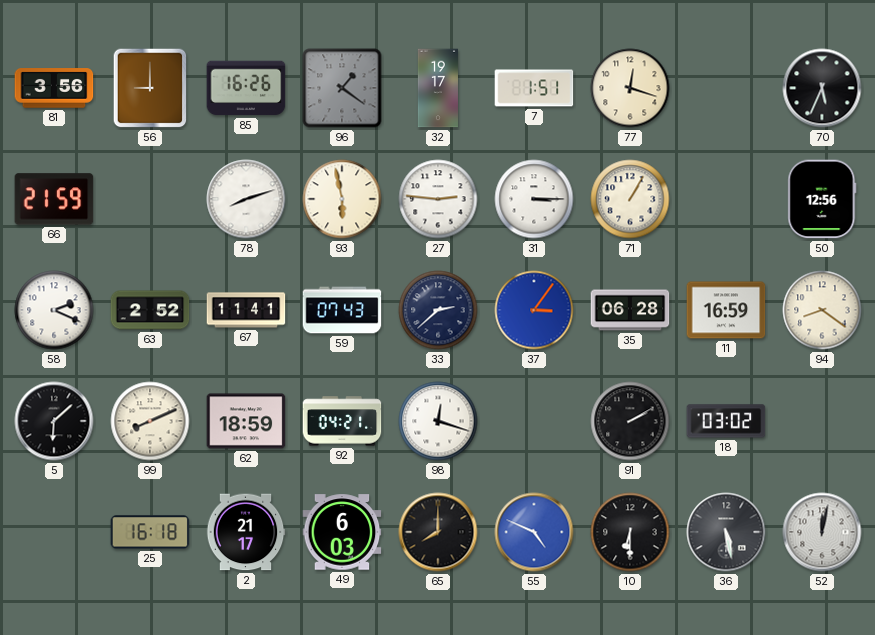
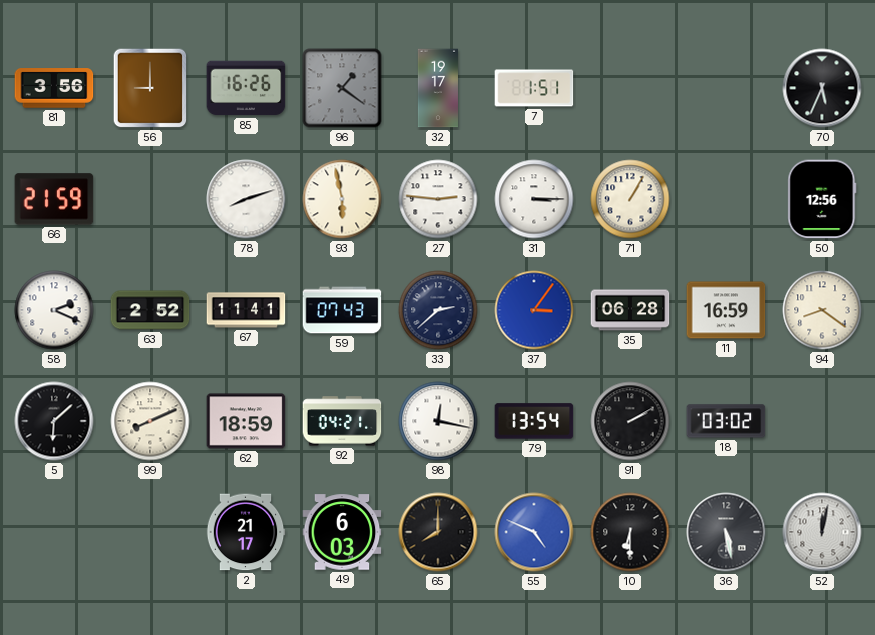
77: 12:18 -> none
98: 12:18 -> 12:17
79: none -> 13:54
25: 16:18 -> none
